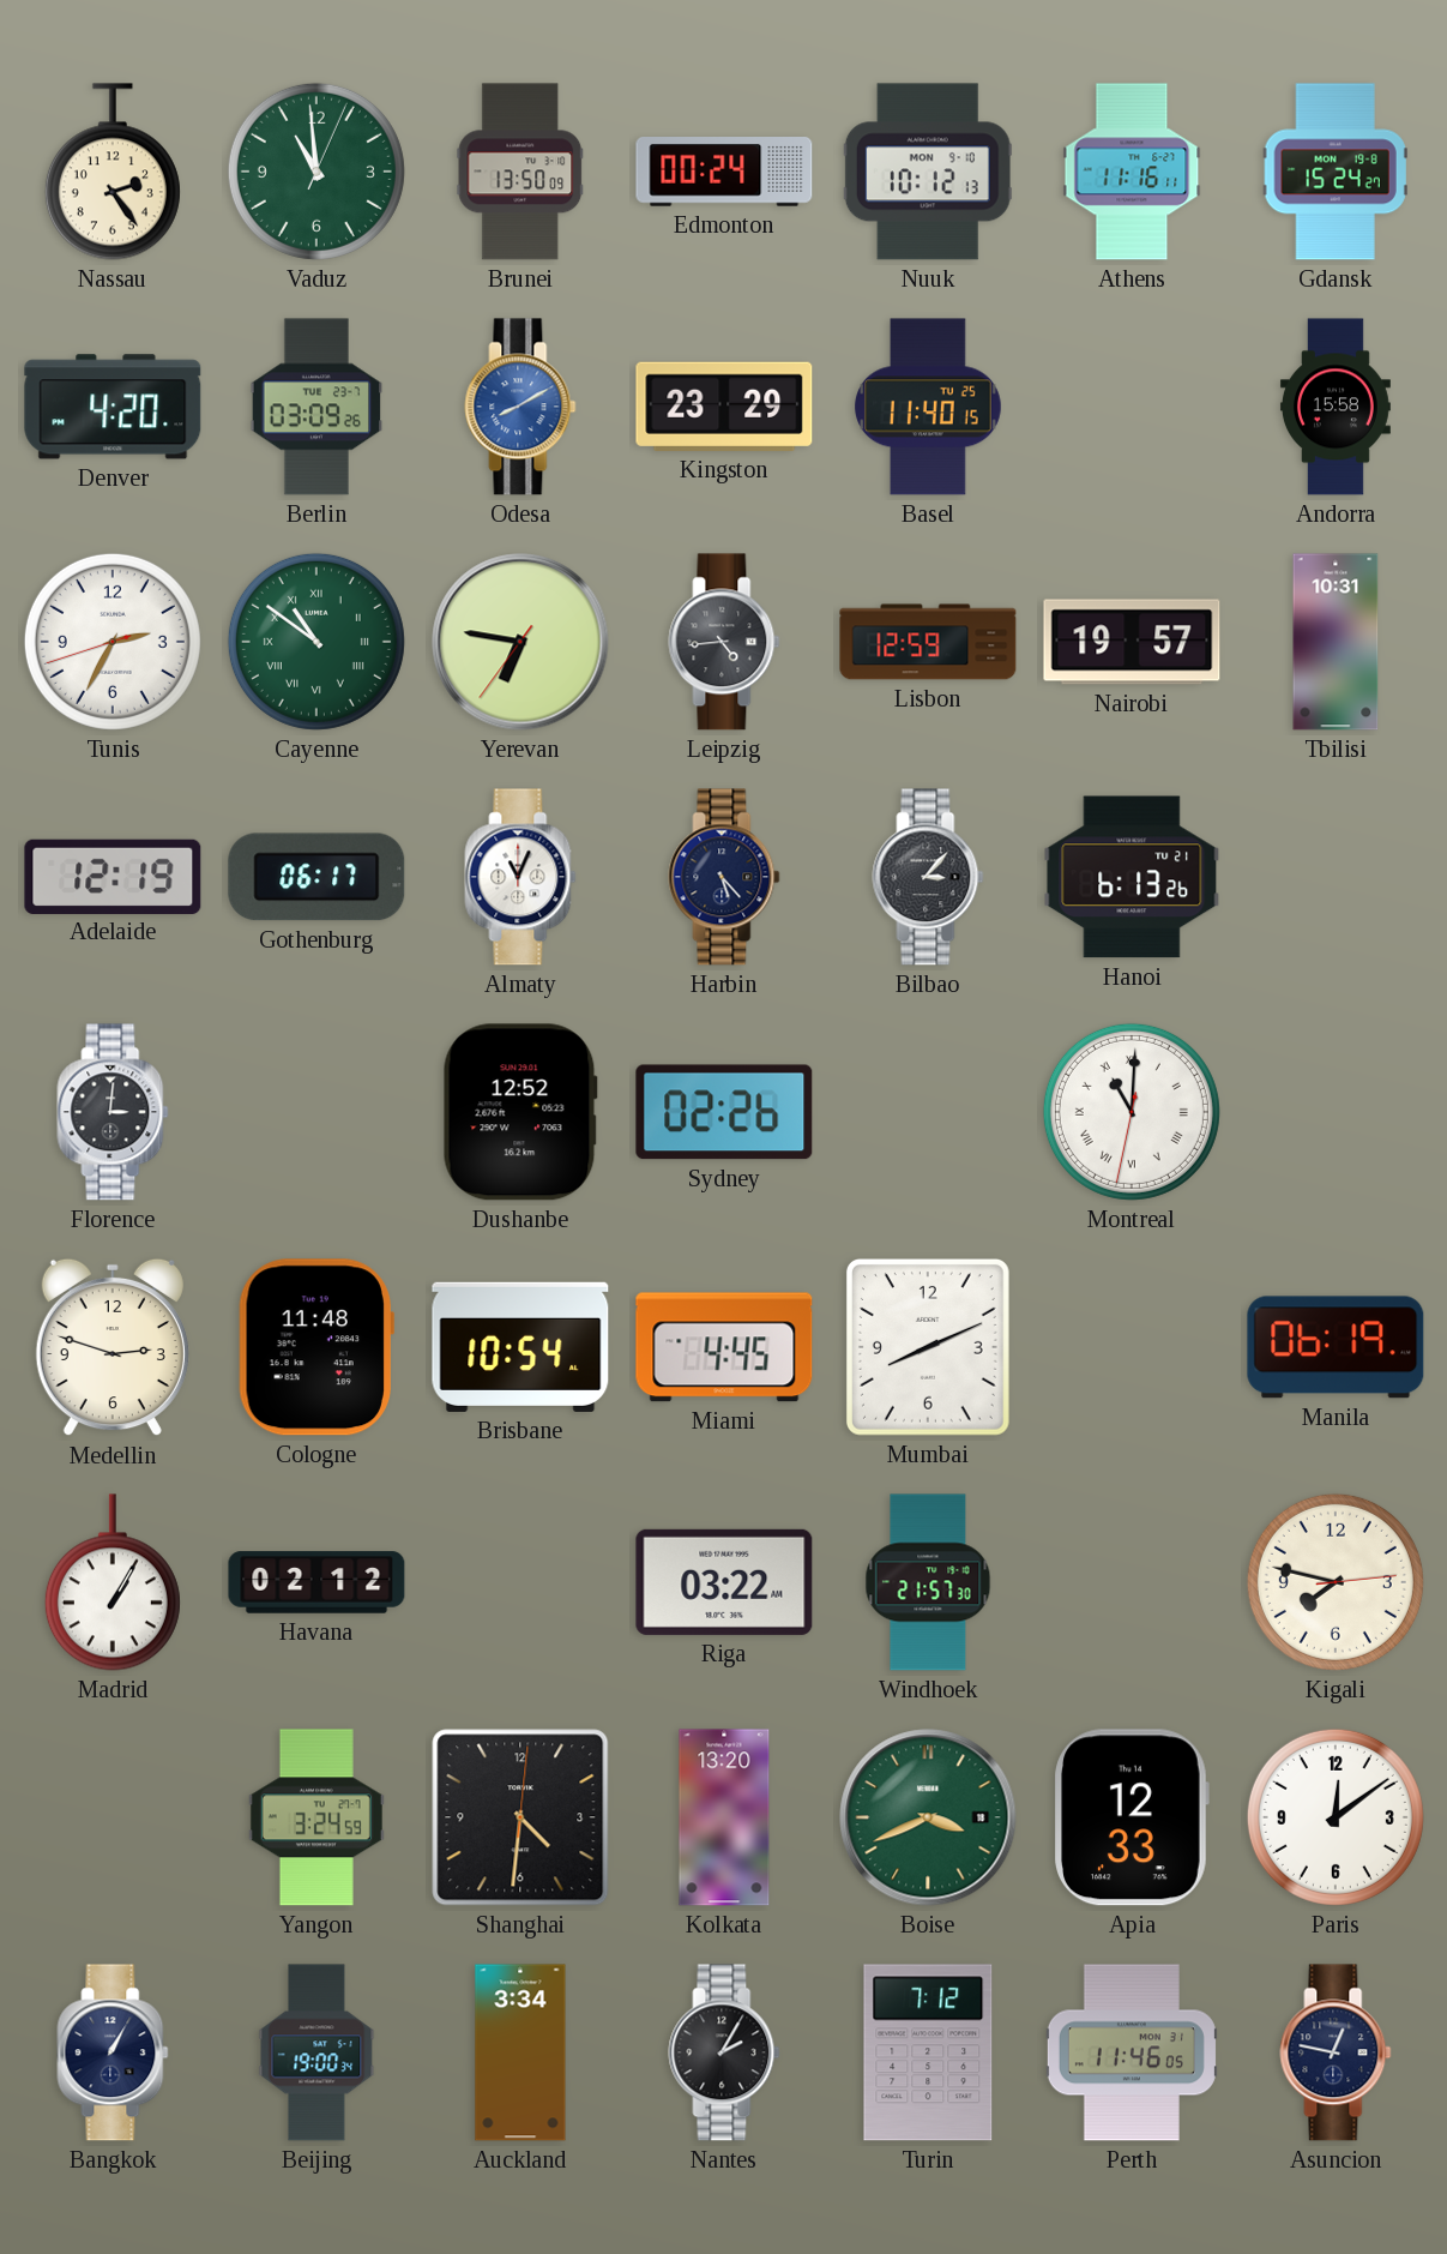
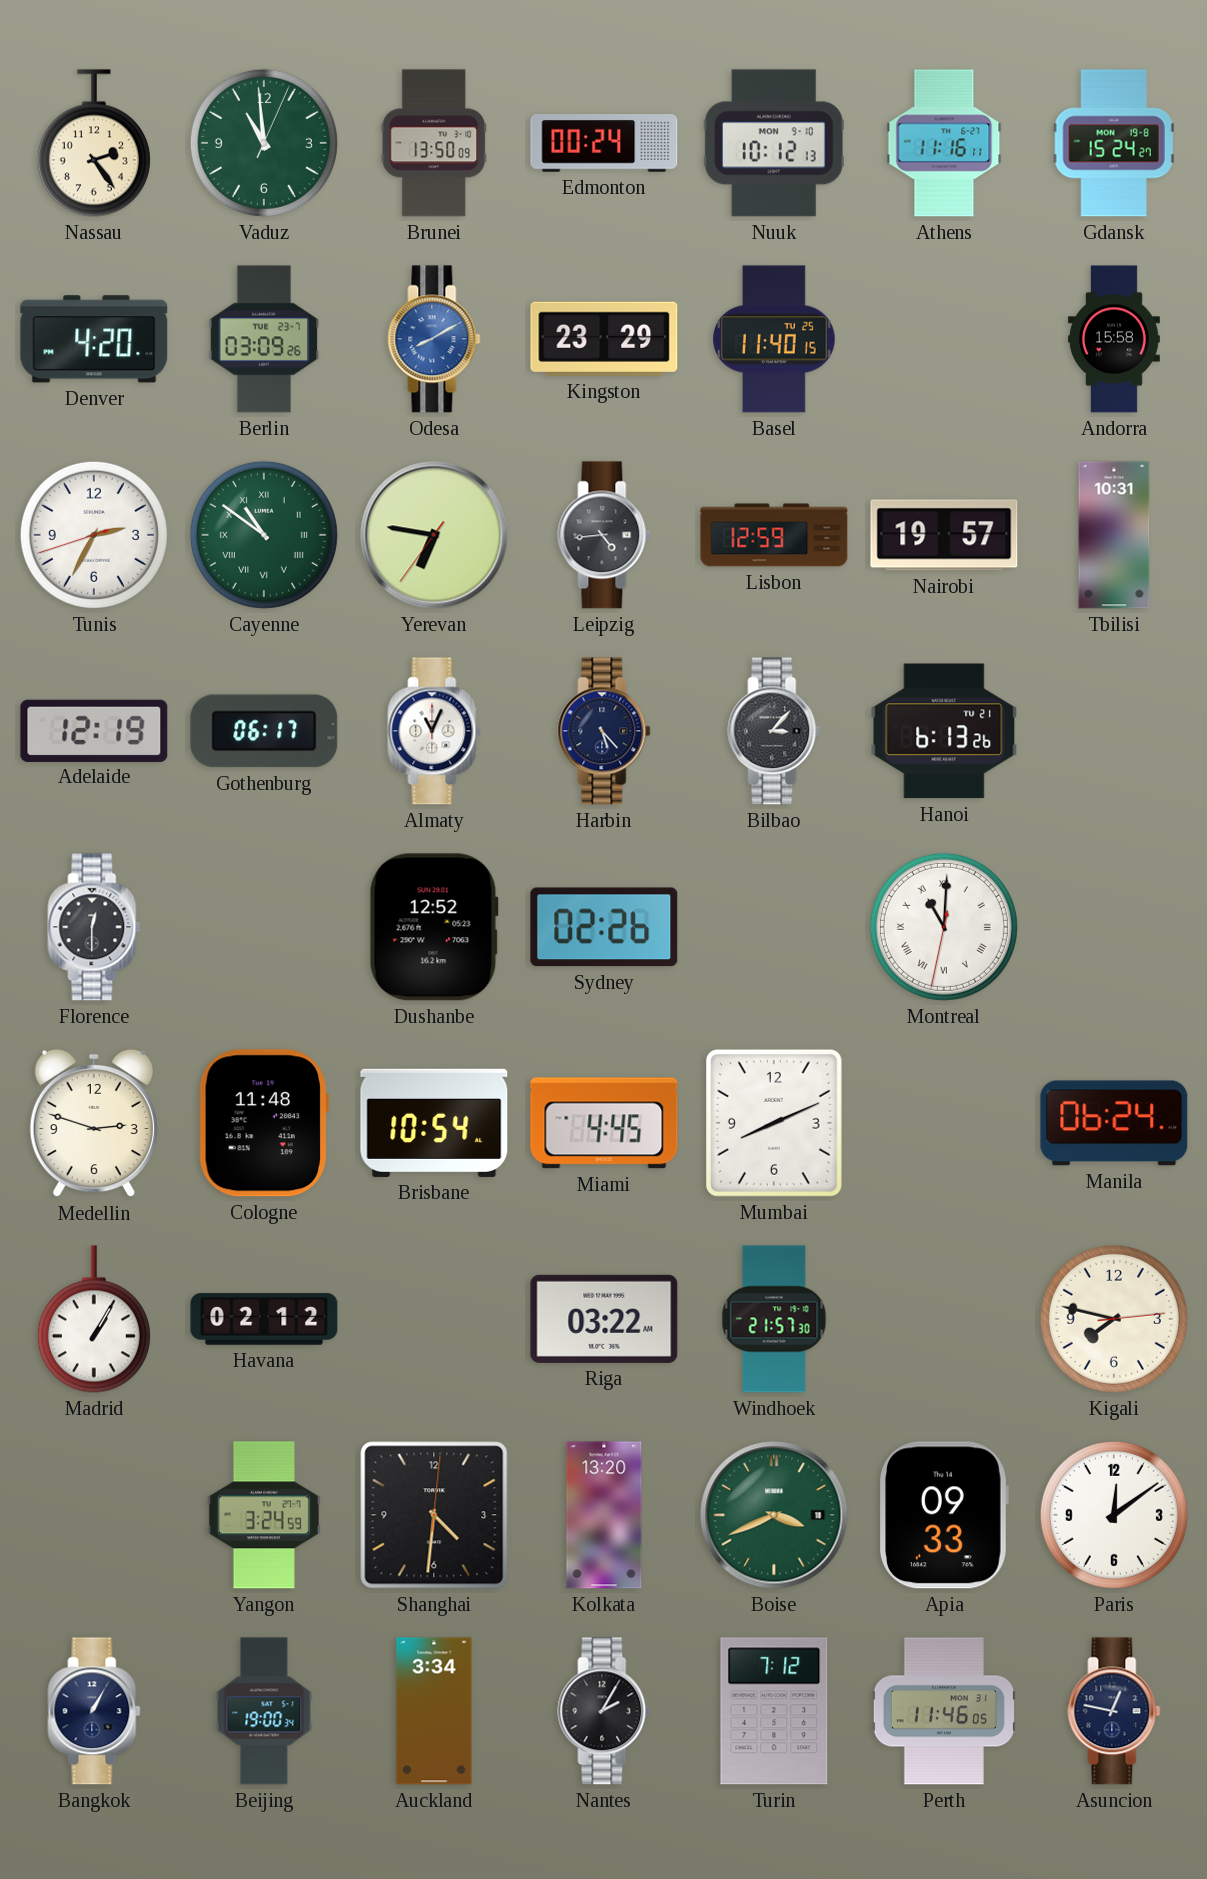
Florence: 3:01 -> 12:30
Manila: 06:19 -> 06:24
Apia: 12:33 -> 09:33
